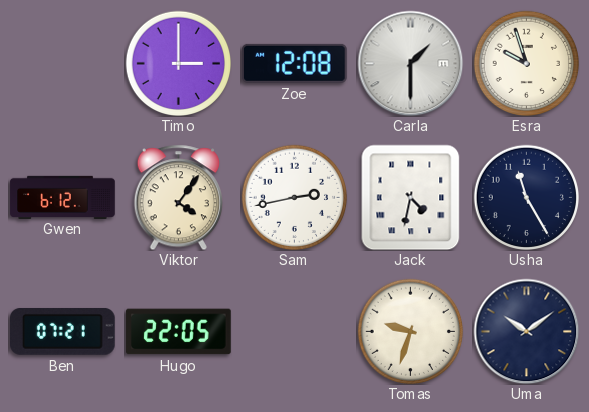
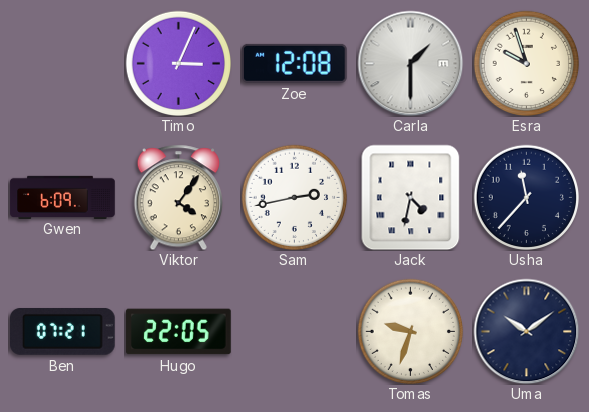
Timo: 3:00 -> 3:04
Gwen: 6:12 -> 6:09
Usha: 11:25 -> 11:37
